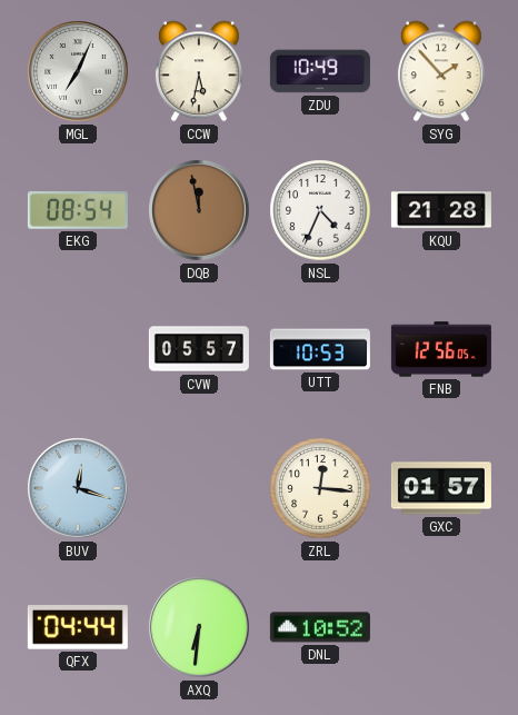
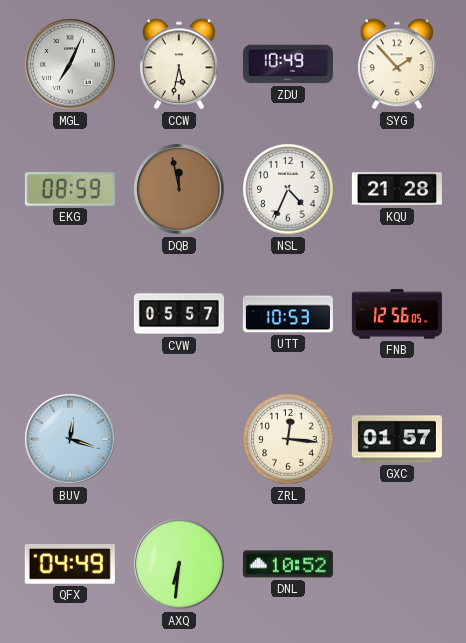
EKG: 08:54 -> 08:59
QFX: 04:44 -> 04:49
